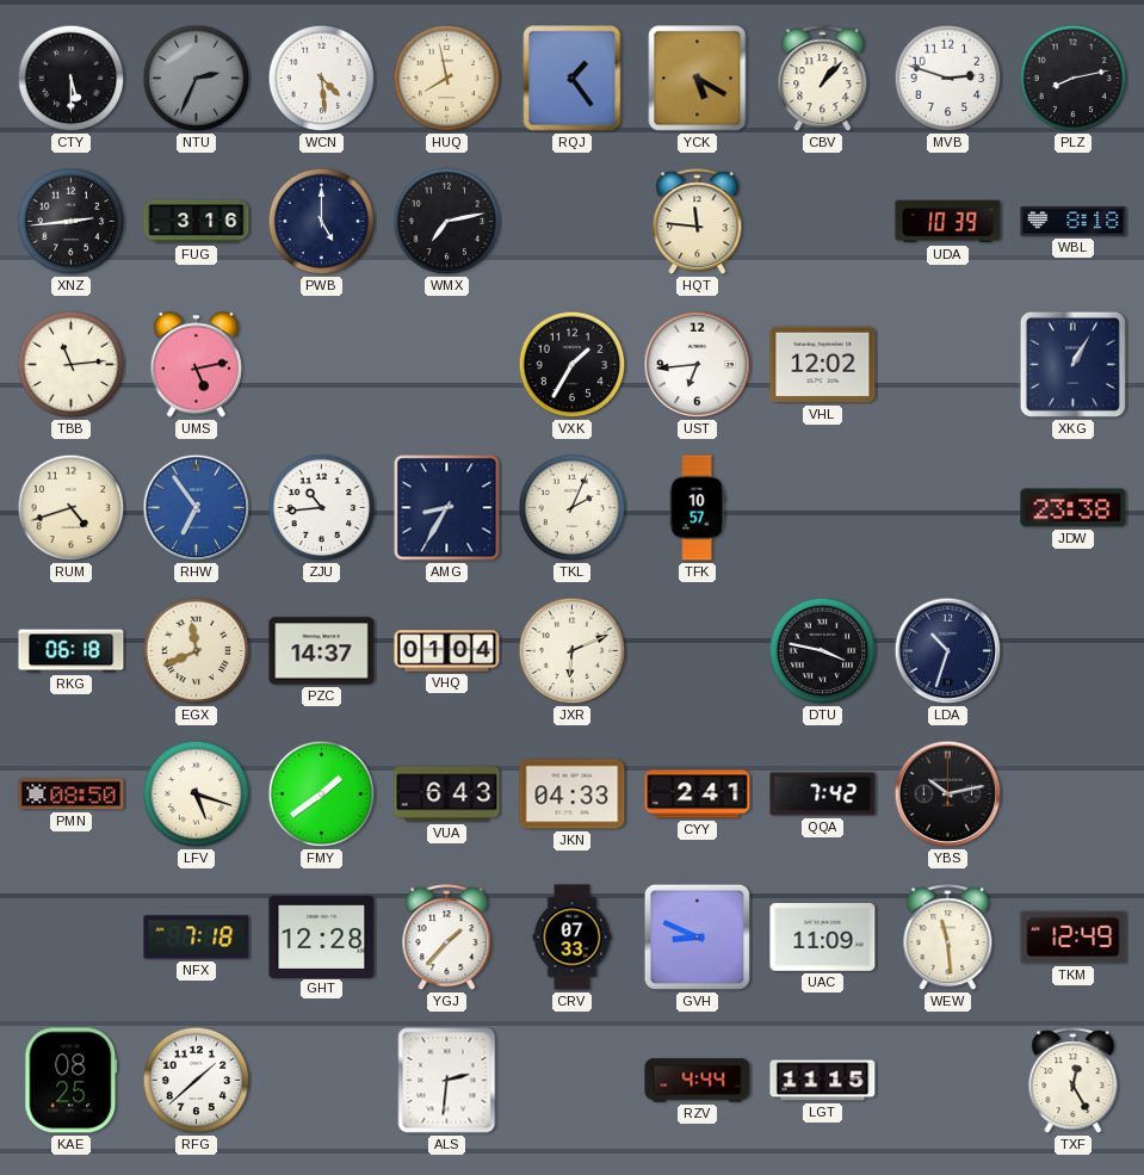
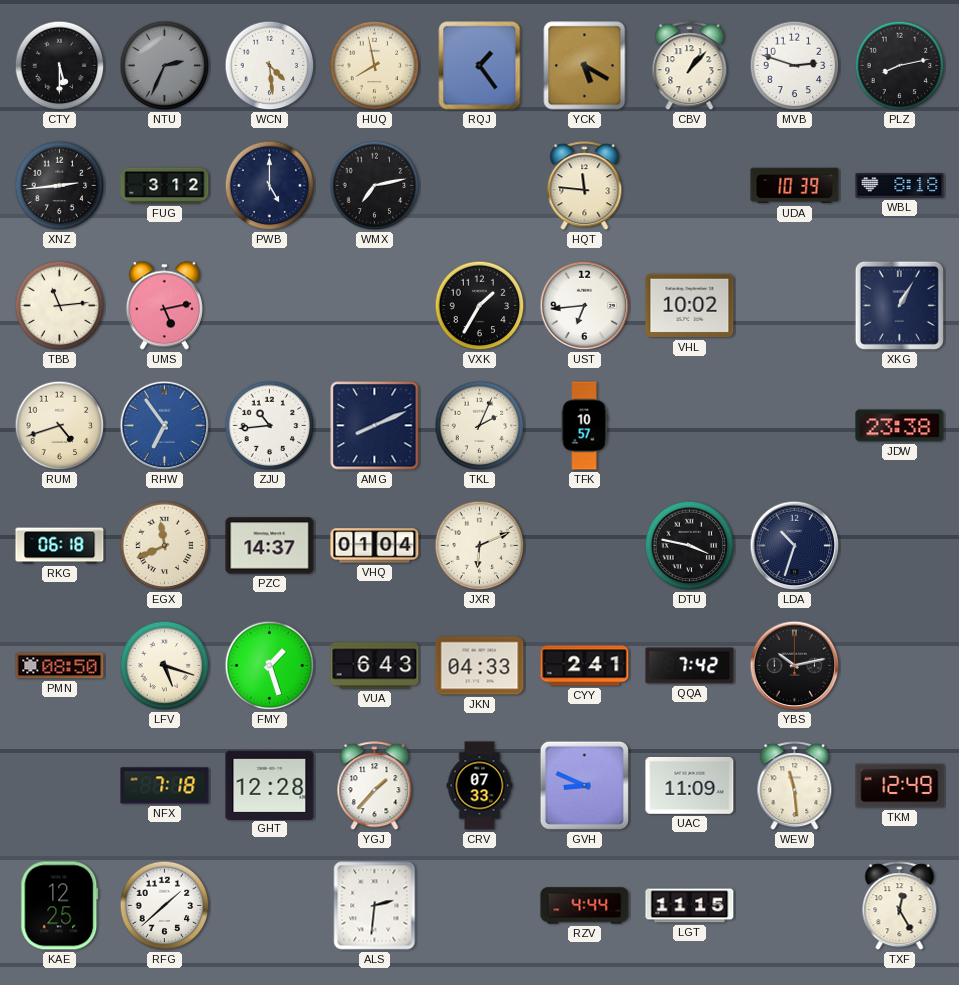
FUG: 3:16 -> 3:12
VHL: 12:02 -> 10:02
AMG: 8:35 -> 8:11
FMY: 1:39 -> 1:27
KAE: 08:25 -> 12:25
